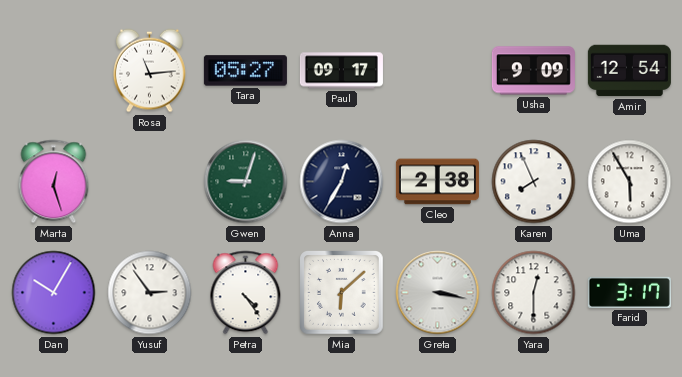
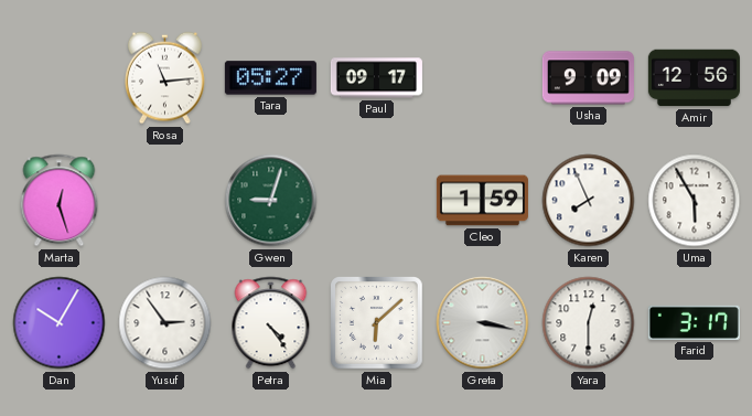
Amir: 12:54 -> 12:56
Anna: 12:35 -> none
Cleo: 2:38 -> 1:59
